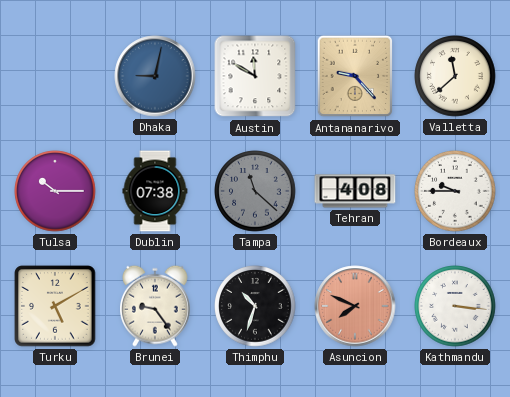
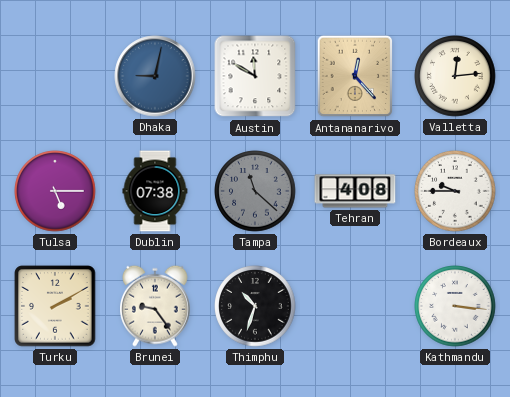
Antananarivo: 9:23 -> 12:23
Valletta: 11:38 -> 12:14
Tulsa: 10:15 -> 5:15
Turku: 5:10 -> 2:10
Asuncion: 7:49 -> none
